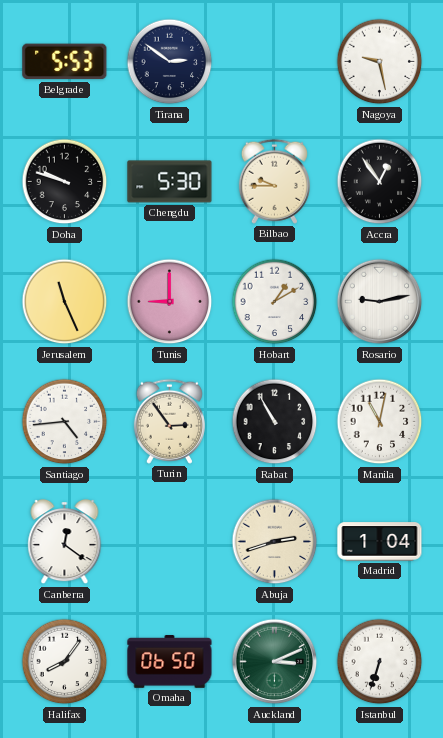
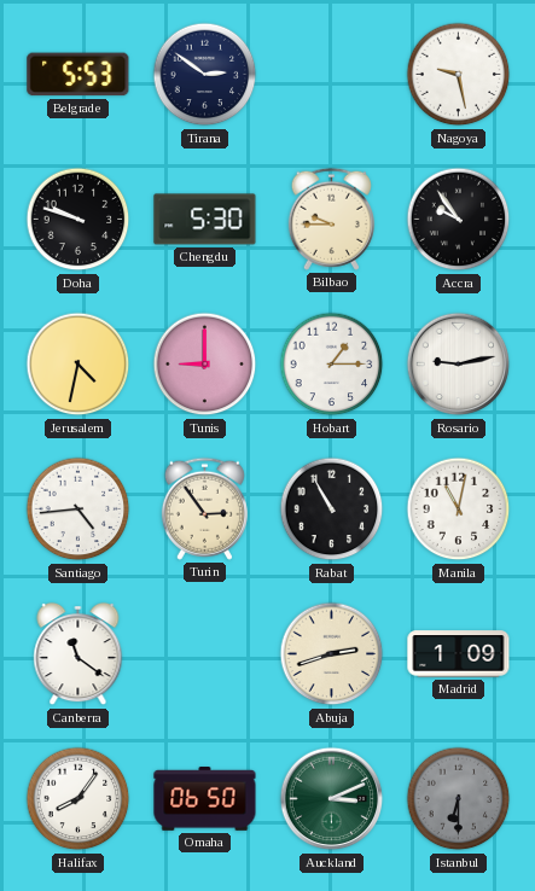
Accra: 12:54 -> 9:54
Jerusalem: 11:26 -> 4:32
Hobart: 1:10 -> 1:15
Canberra: 12:21 -> 11:21
Madrid: 1:04 -> 1:09
Istanbul: 6:33 -> 6:30
Istanbul dial: white -> grey
